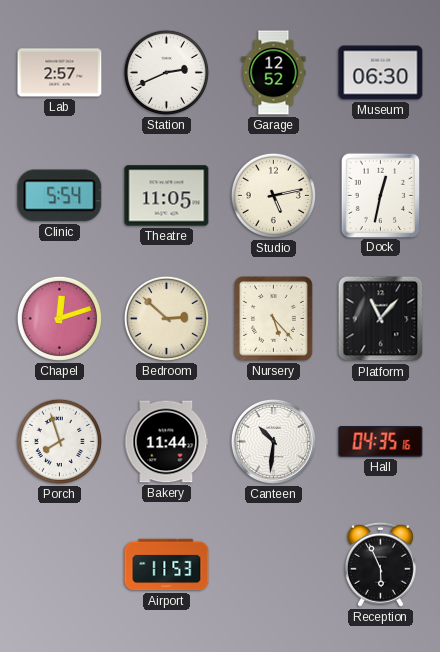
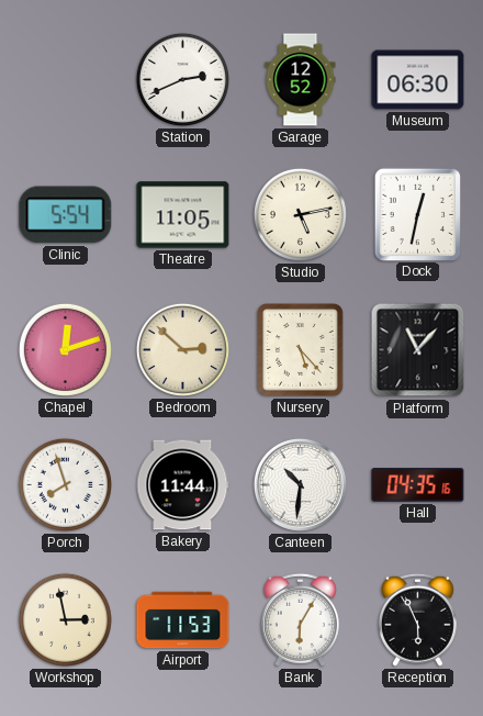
Lab: 2:57 -> none
Workshop: none -> 2:58
Bank: none -> 6:05
